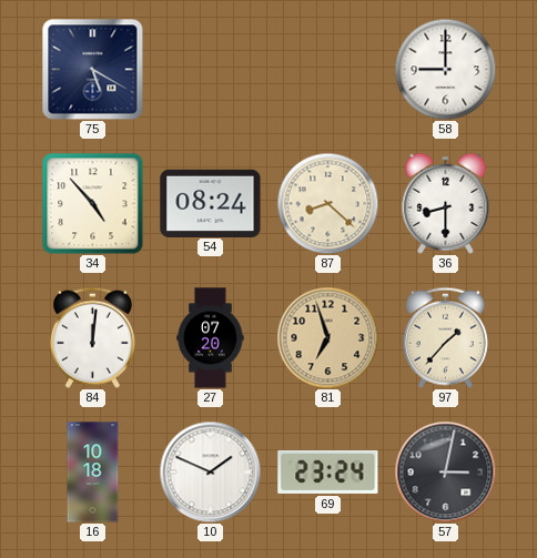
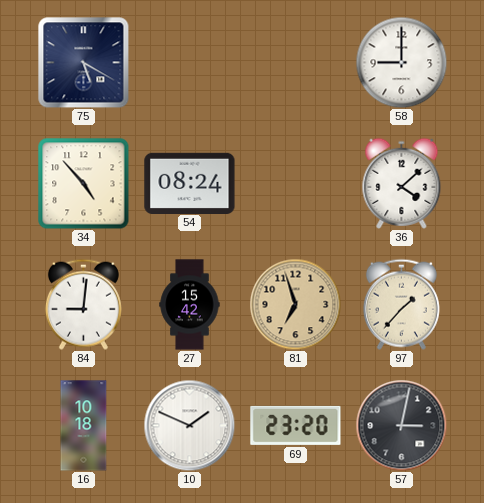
87: 8:22 -> none
36: 8:30 -> 4:08
84: 12:01 -> 9:01
27: 07:20 -> 15:42
69: 23:24 -> 23:20
